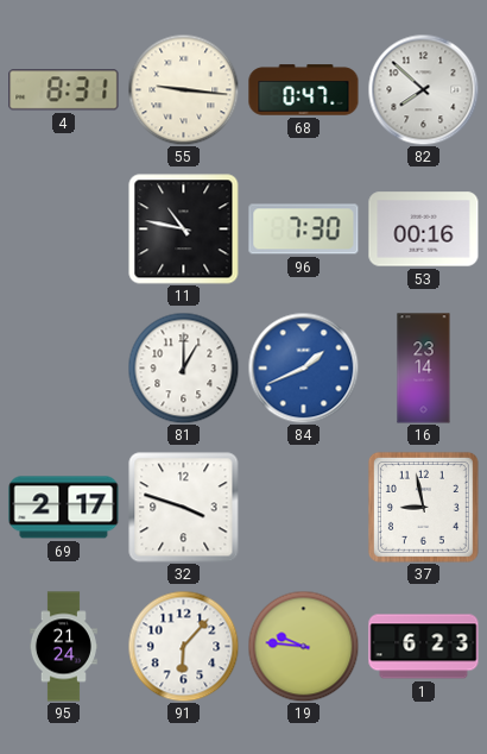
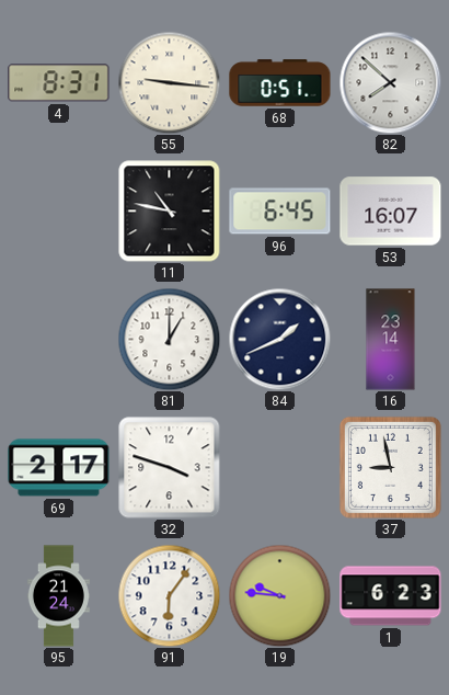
68: 0:47 -> 0:51
96: 7:30 -> 6:45
53: 00:16 -> 16:07
84 dial: blue -> navy
91: 6:07 -> 6:06
